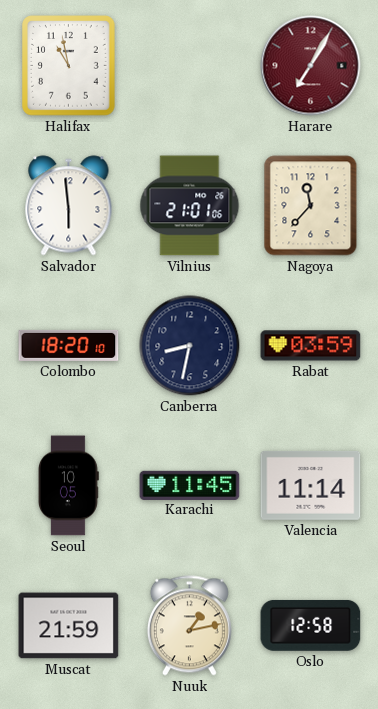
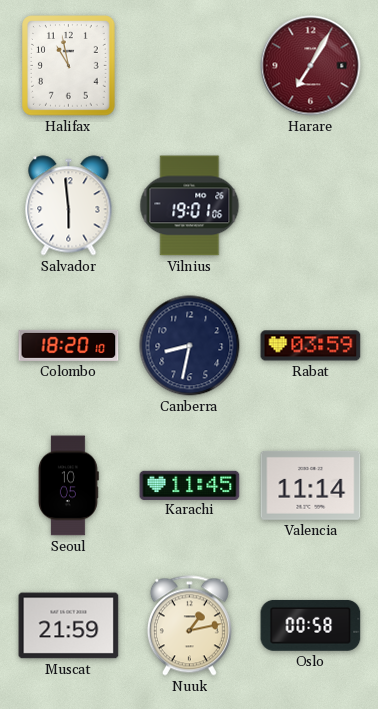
Vilnius: 21:01 -> 19:01
Nagoya: 11:37 -> none
Oslo: 12:58 -> 00:58
